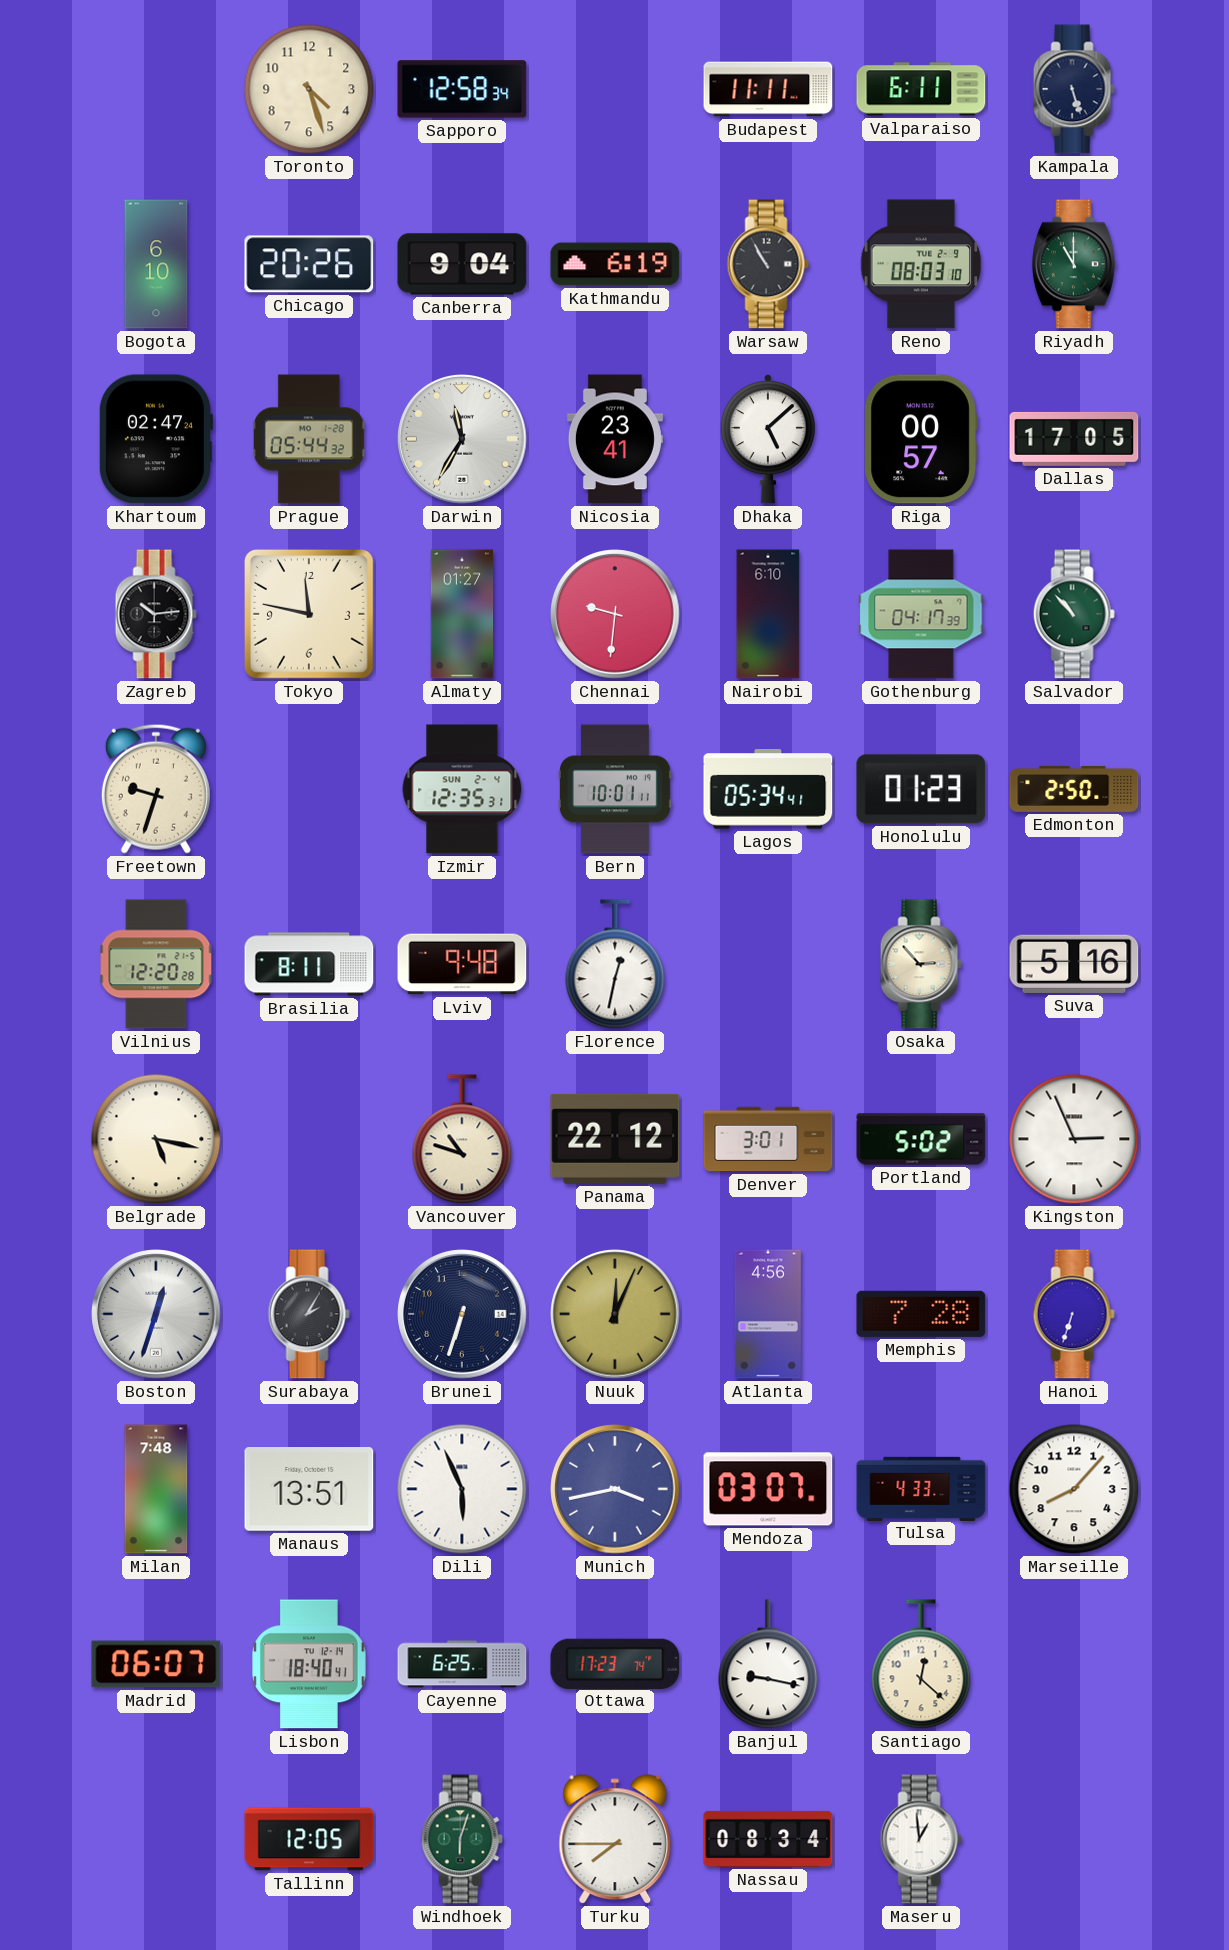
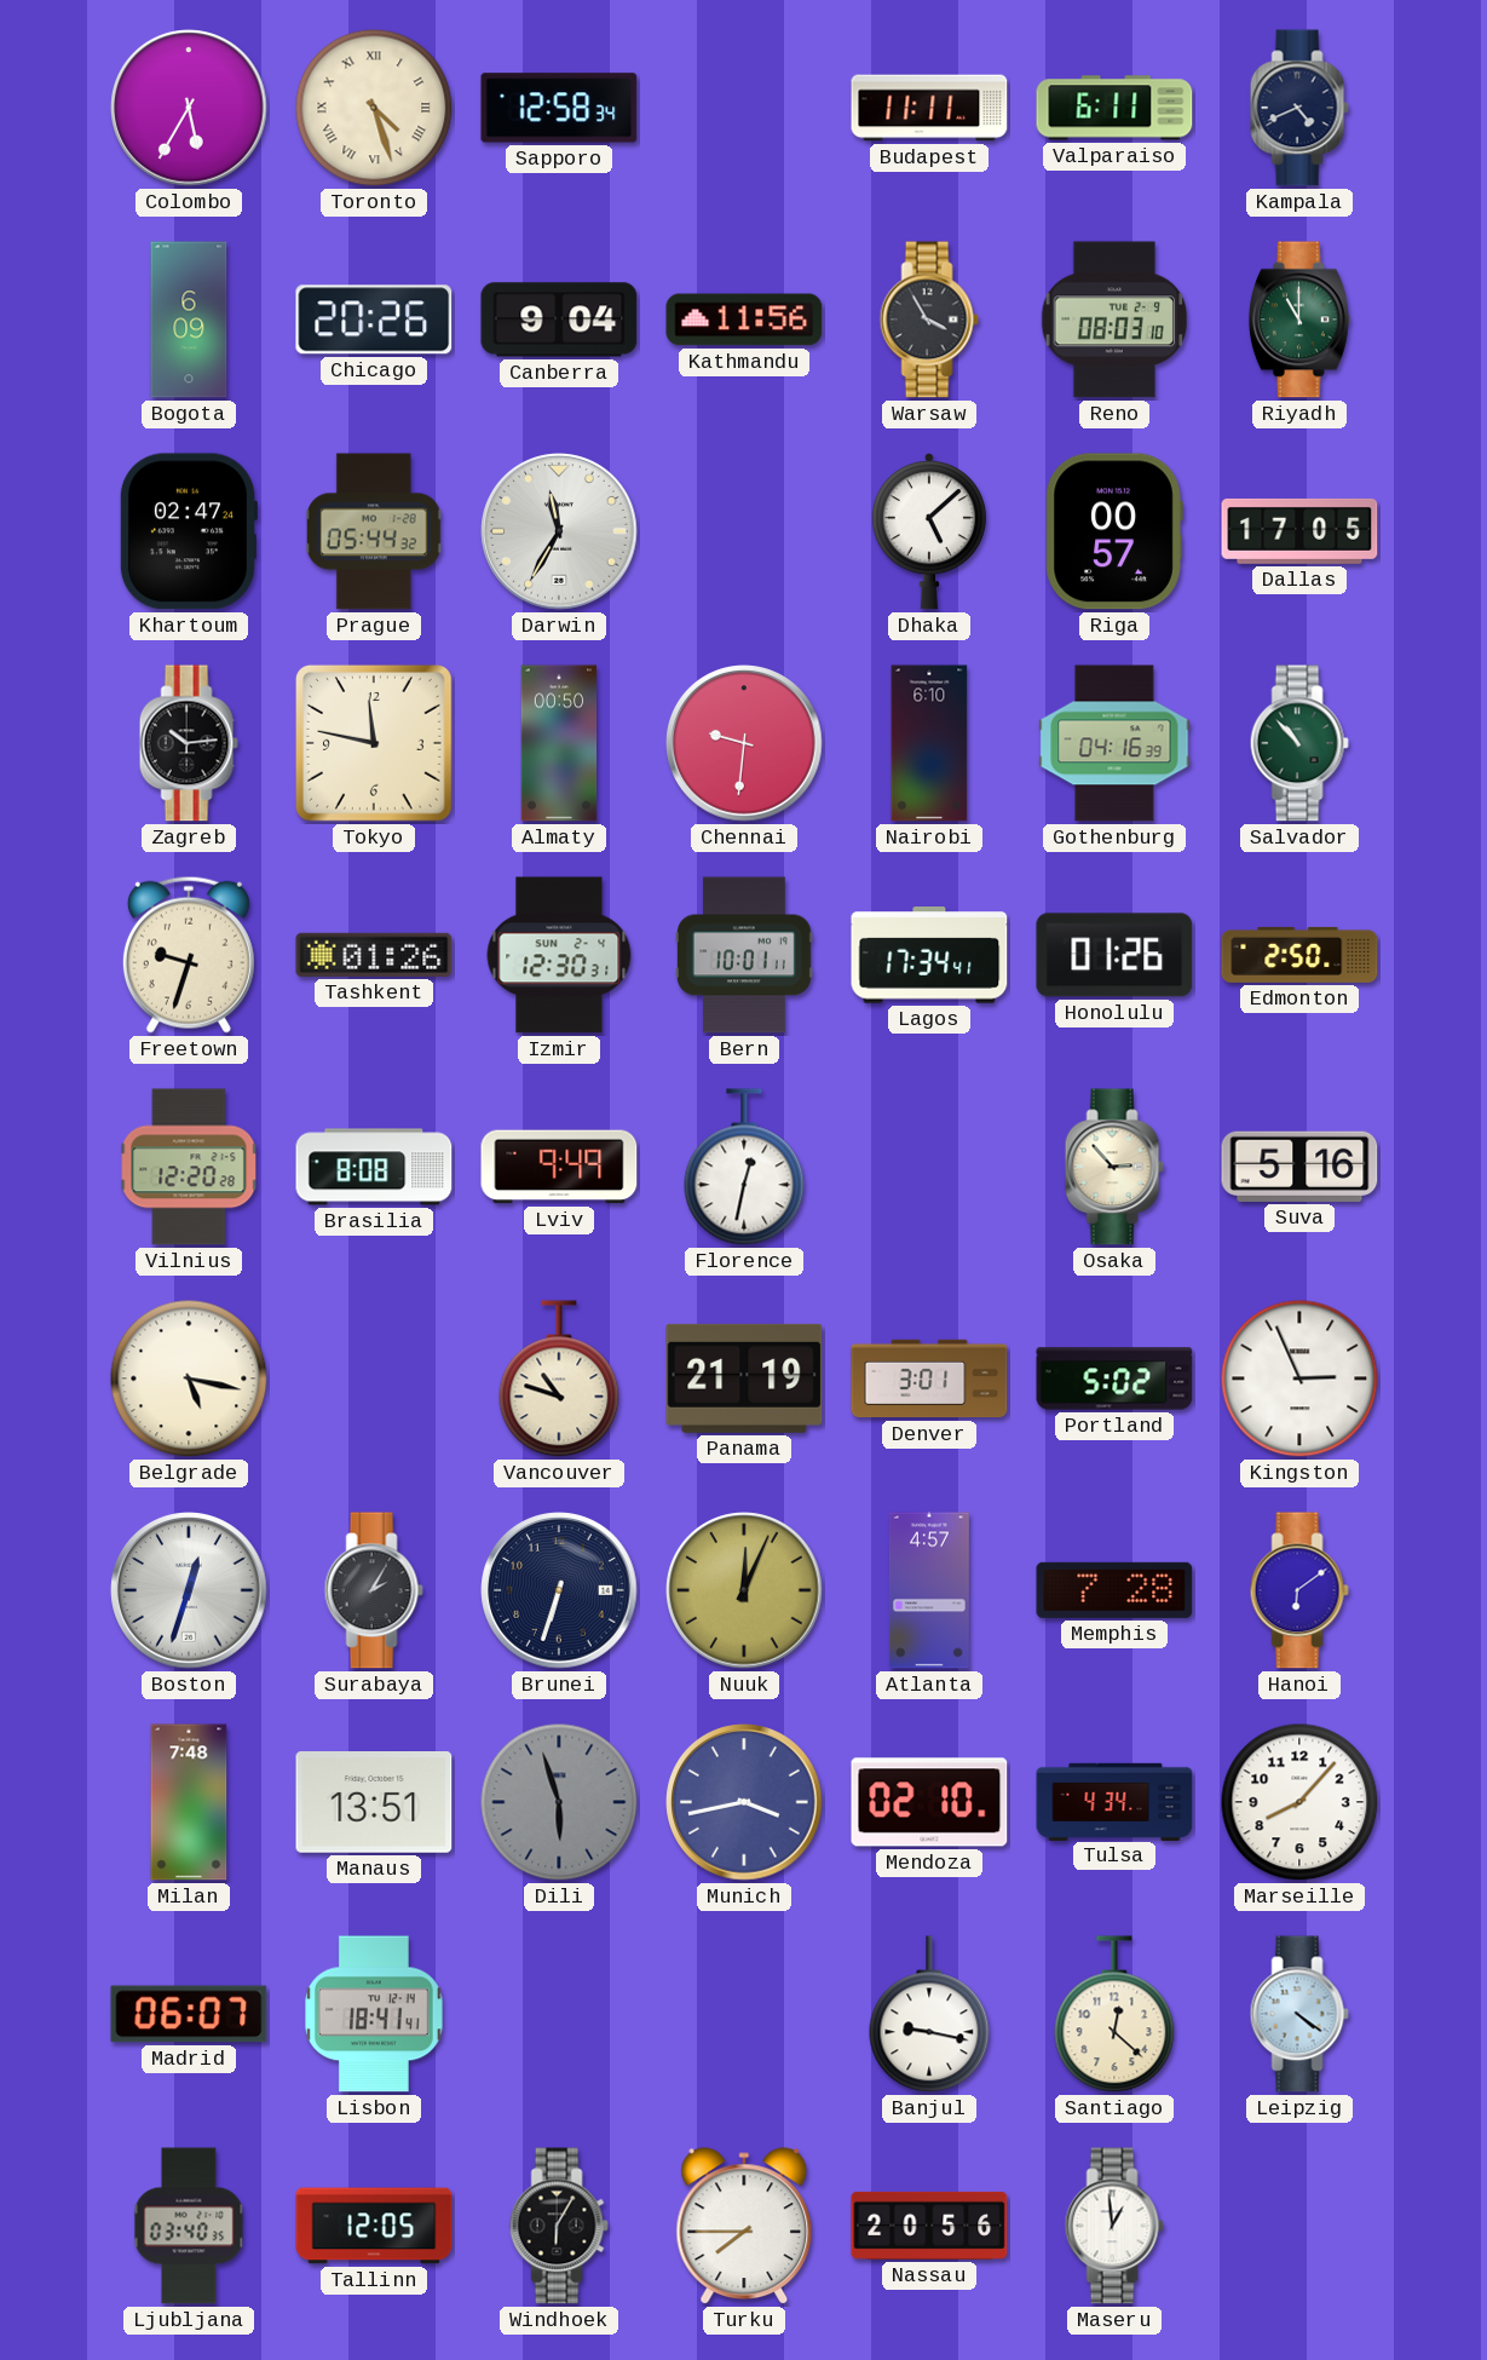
Colombo: none -> 5:35
Toronto numerals: Arabic -> Roman
Kampala: 5:27 -> 4:41
Bogota: 6:10 -> 6:09
Kathmandu: 6:19 -> 11:56
Warsaw: 10:55 -> 3:55
Nicosia: 23:41 -> none
Almaty: 01:27 -> 00:50
Gothenburg: 04:17 -> 04:16
Tashkent: none -> 01:26
Izmir: 12:35 -> 12:30
Lagos: 05:34 -> 17:34
Honolulu: 01:23 -> 01:26
Brasilia: 8:11 -> 8:08
Lviv: 9:48 -> 9:49
Panama: 22:12 -> 21:19
Atlanta: 4:56 -> 4:57
Hanoi: 6:33 -> 6:09
Dili: 5:56 -> 5:57
Dili dial: white -> grey
Mendoza: 03:07 -> 02:10
Tulsa: 4:33 -> 4:34
Lisbon: 18:40 -> 18:41
Cayenne: 6:25 -> none
Ottawa: 17:23 -> none
Leipzig: none -> 4:21
Ljubljana: none -> 03:40
Windhoek: 6:03 -> 6:05
Windhoek dial: green -> black
Nassau: 08:34 -> 20:56
